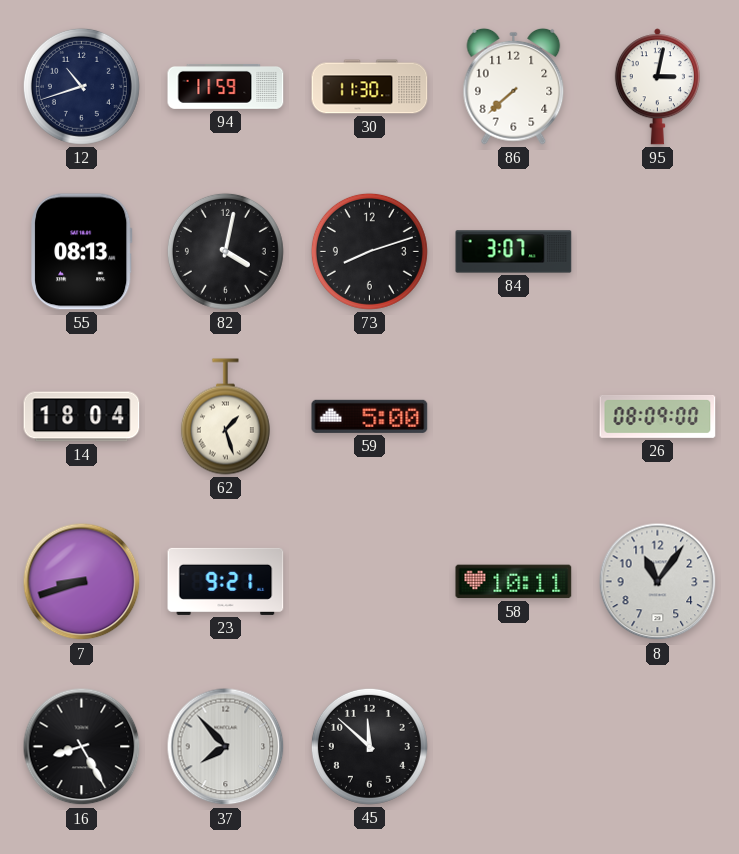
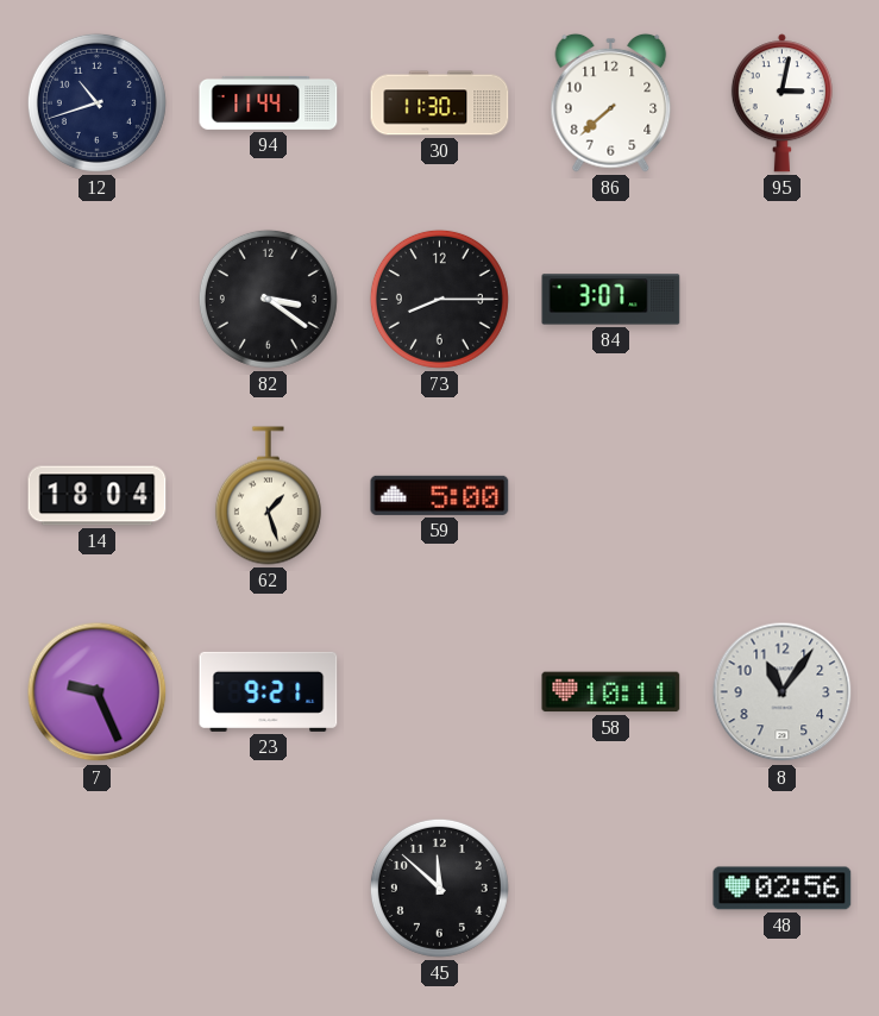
94: 11:59 -> 11:44
55: 08:13 -> none
82: 4:02 -> 3:21
73: 8:12 -> 8:15
26: 08:09 -> none
7: 8:42 -> 9:26
16: 8:25 -> none
37: 7:53 -> none
48: none -> 02:56
